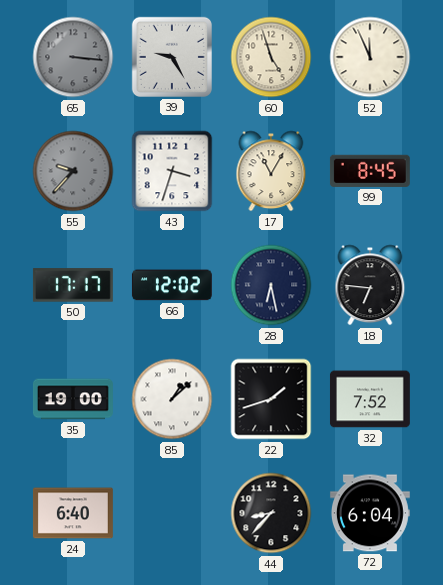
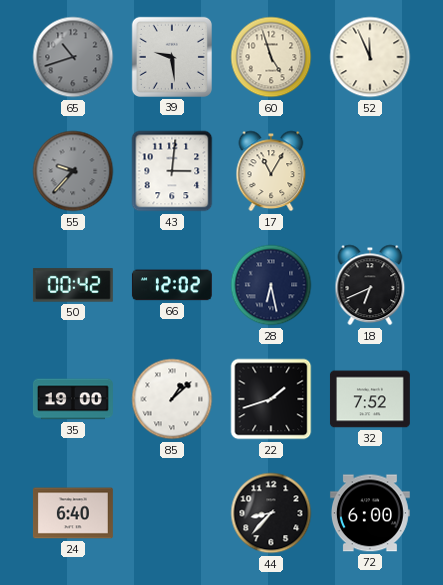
65: 3:16 -> 10:42
39: 9:25 -> 9:29
43: 3:33 -> 3:01
99: 8:45 -> none
50: 17:17 -> 00:42
18: 6:46 -> 6:41
72: 6:04 -> 6:00
